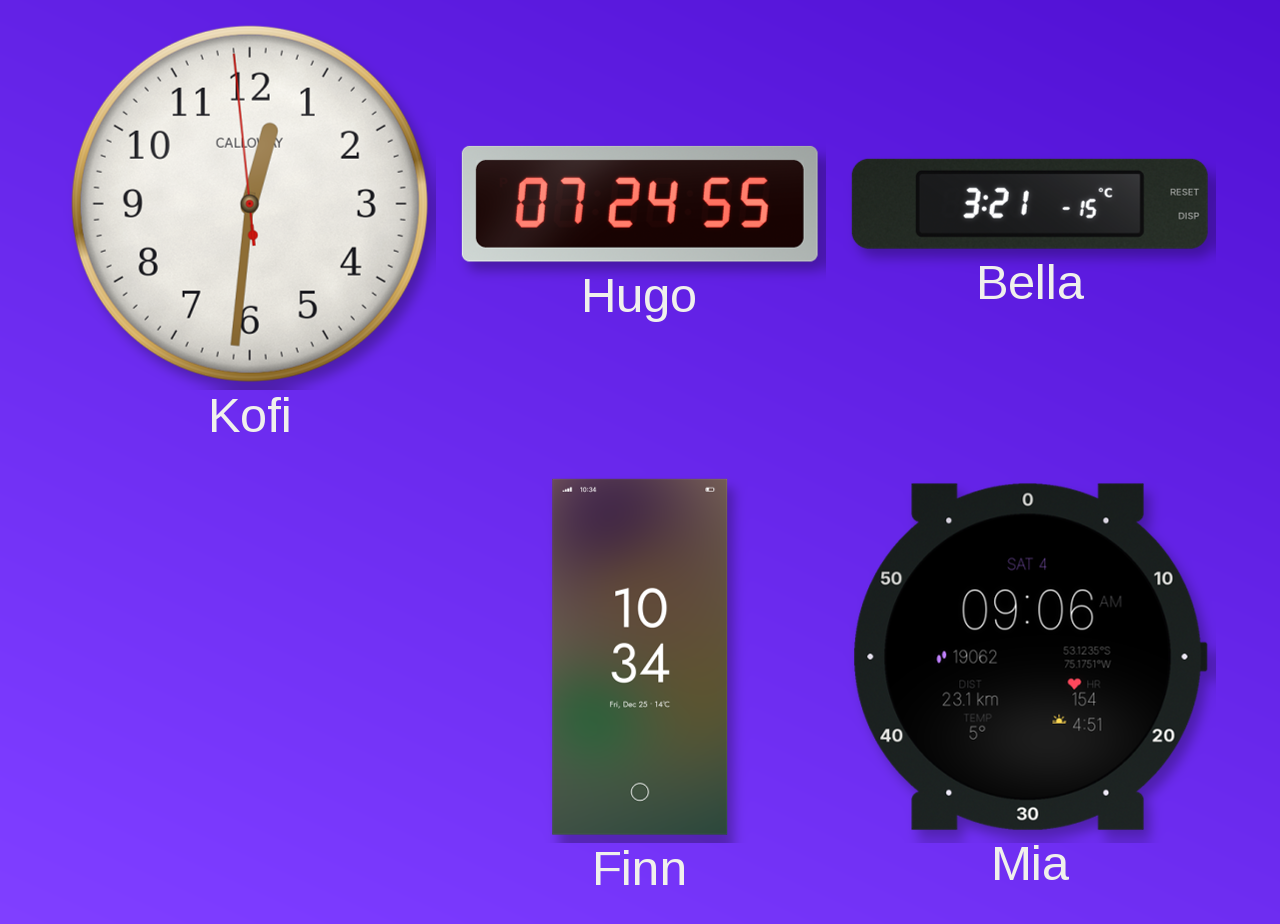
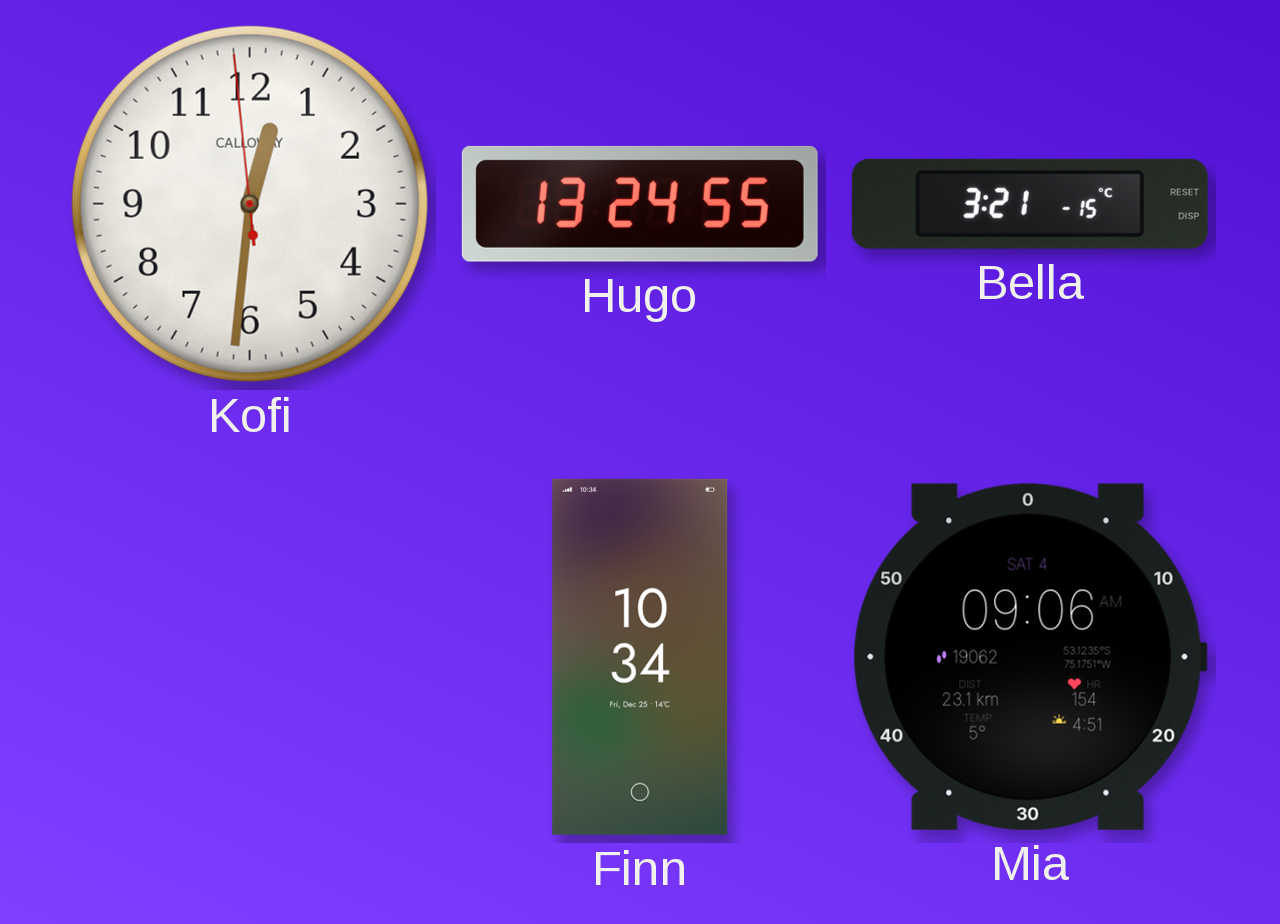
Hugo: 07:24 -> 13:24
